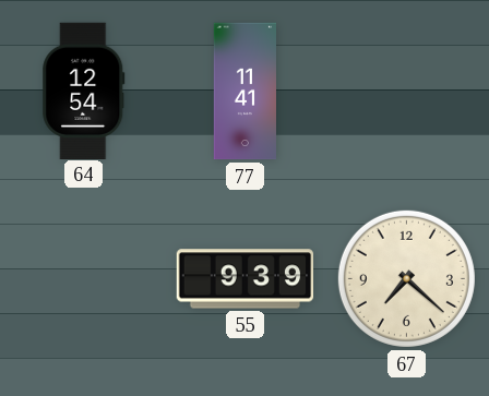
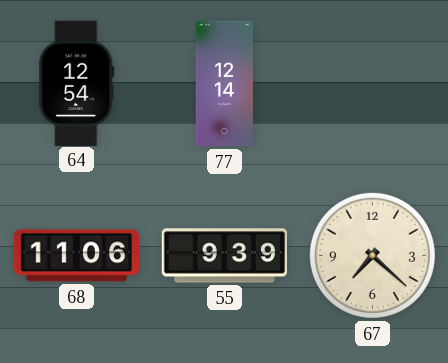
77: 11:41 -> 12:14
68: none -> 11:06
